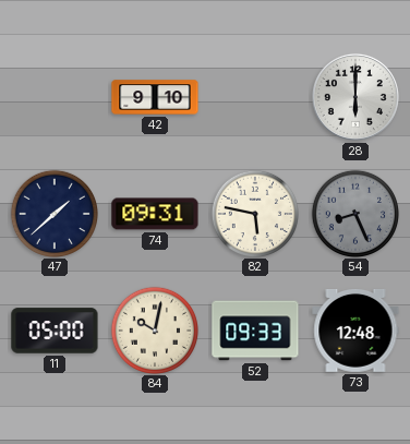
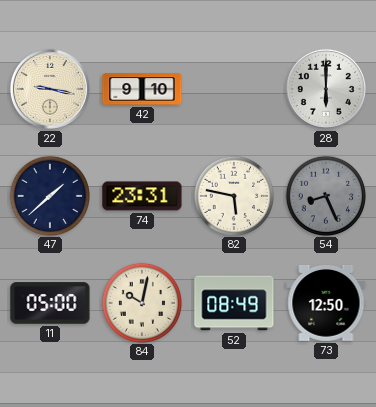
22: none -> 9:17
74: 09:31 -> 23:31
52: 09:33 -> 08:49
73: 12:48 -> 12:50
